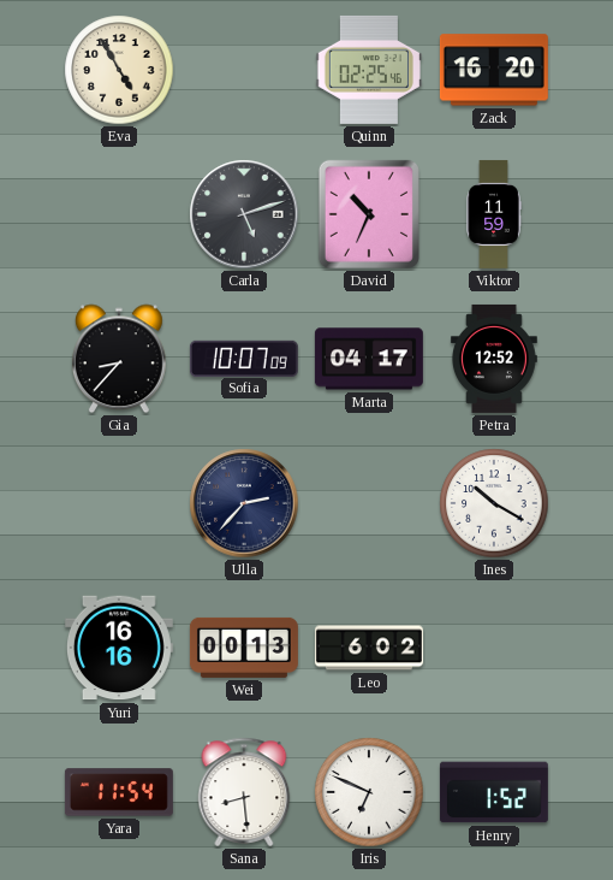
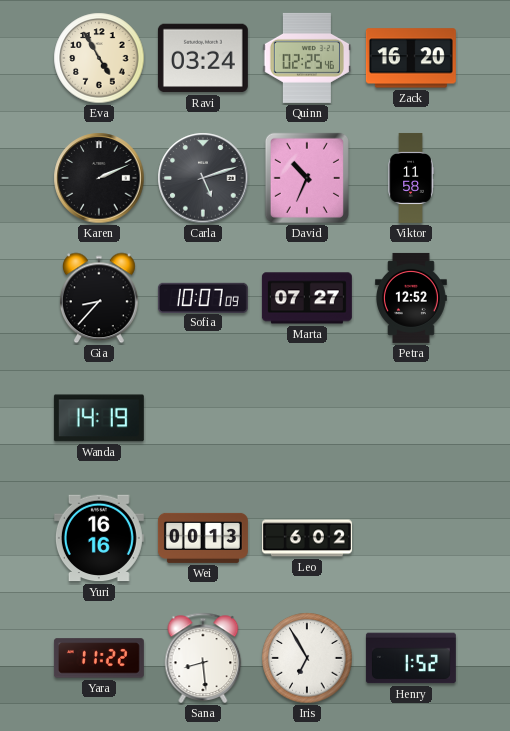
Ravi: none -> 03:24
Karen: none -> 2:11
Viktor: 11:59 -> 11:58
Marta: 04:17 -> 07:27
Wanda: none -> 14:19
Ulla: 2:37 -> none
Ines: 10:20 -> none
Yara: 11:54 -> 11:22
Iris: 6:49 -> 6:55
